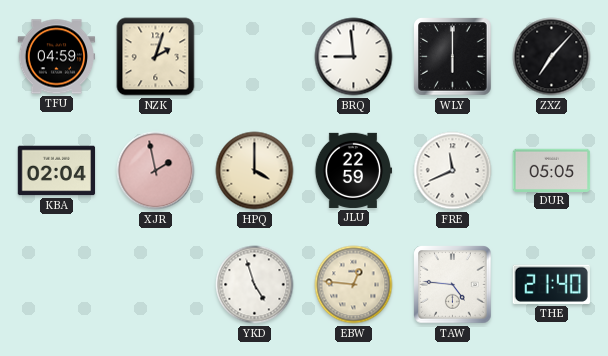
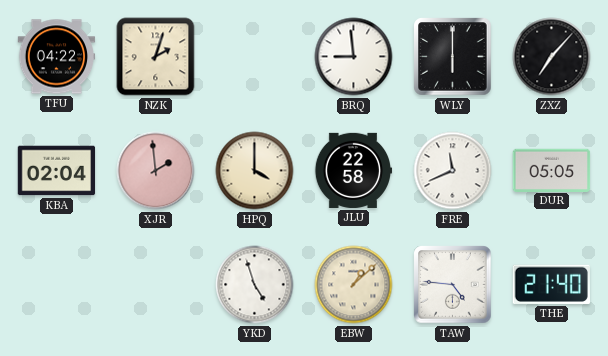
TFU: 04:59 -> 04:22
XJR: 1:58 -> 1:59
JLU: 22:59 -> 22:58
EBW: 12:46 -> 1:08
